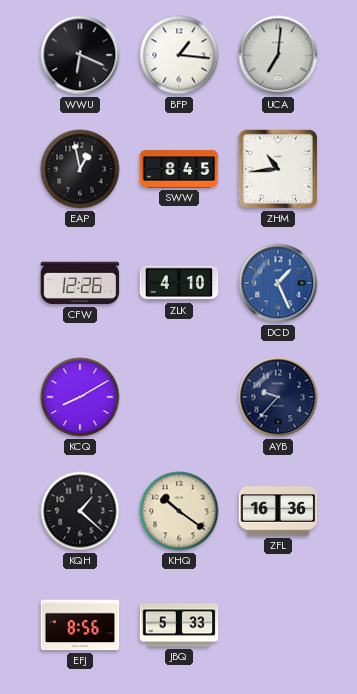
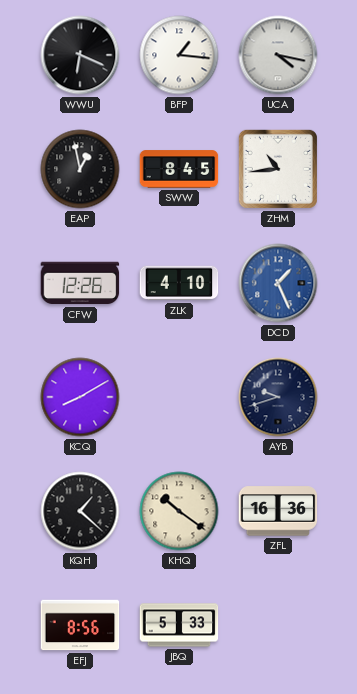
UCA: 7:01 -> 4:17
AYB: 9:37 -> 9:42
